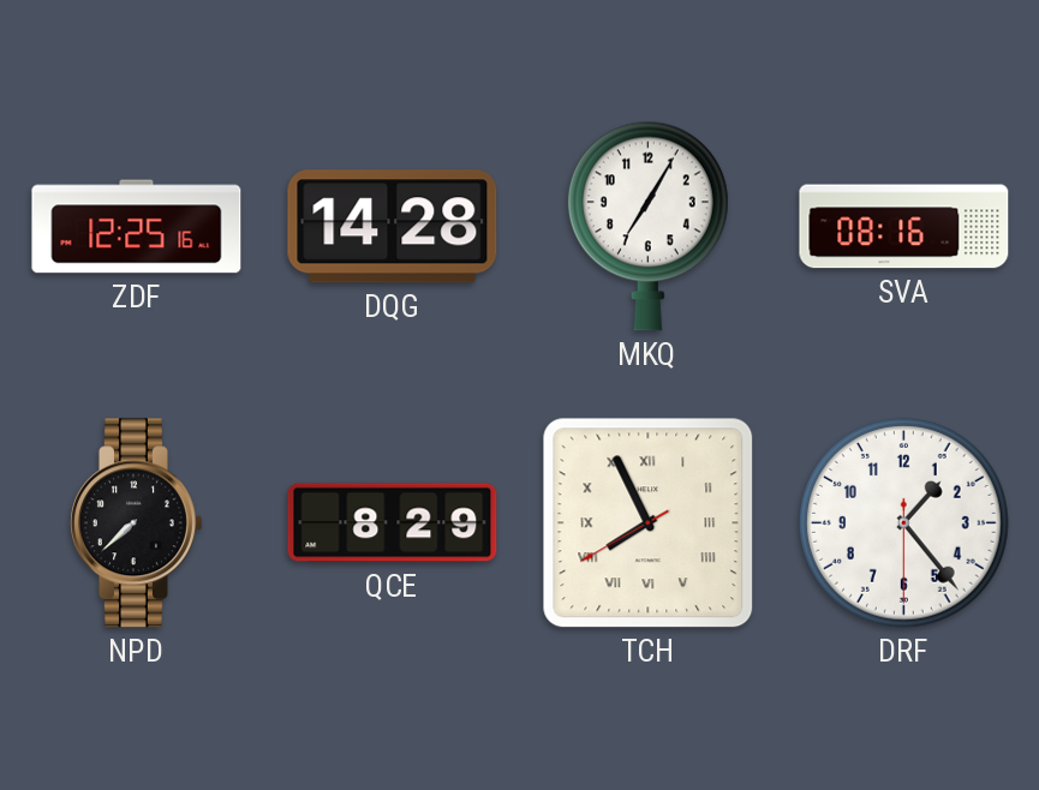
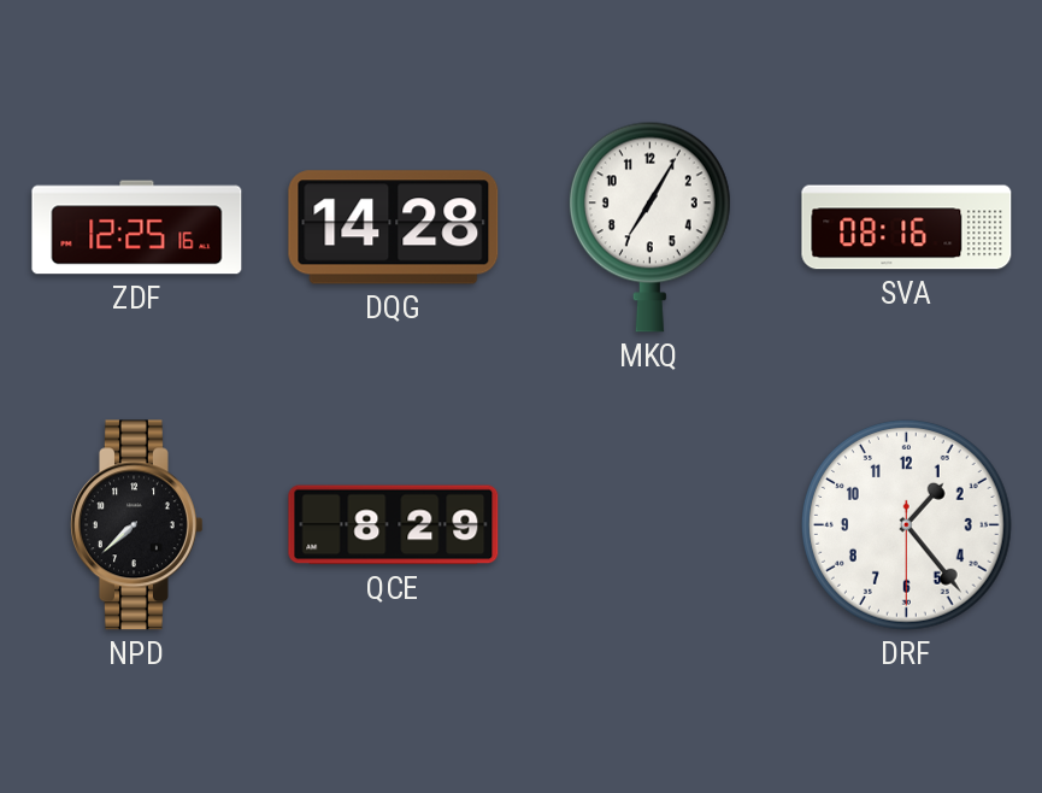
TCH: 7:55 -> none
